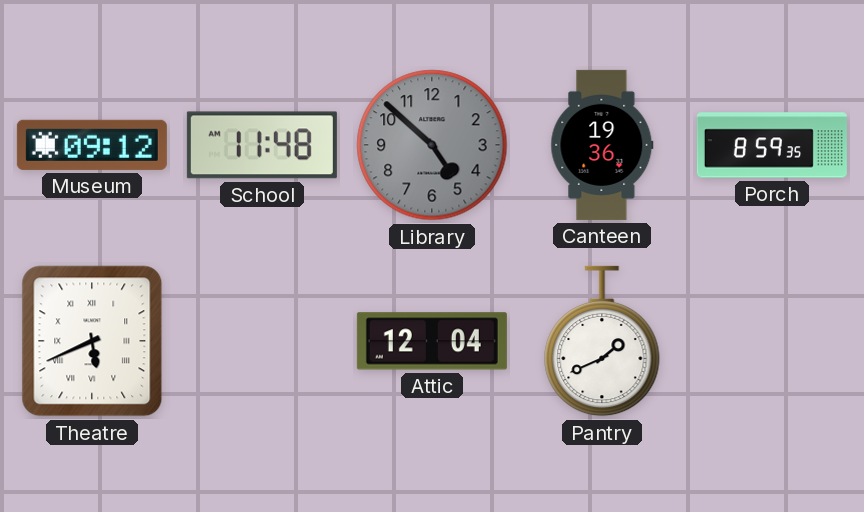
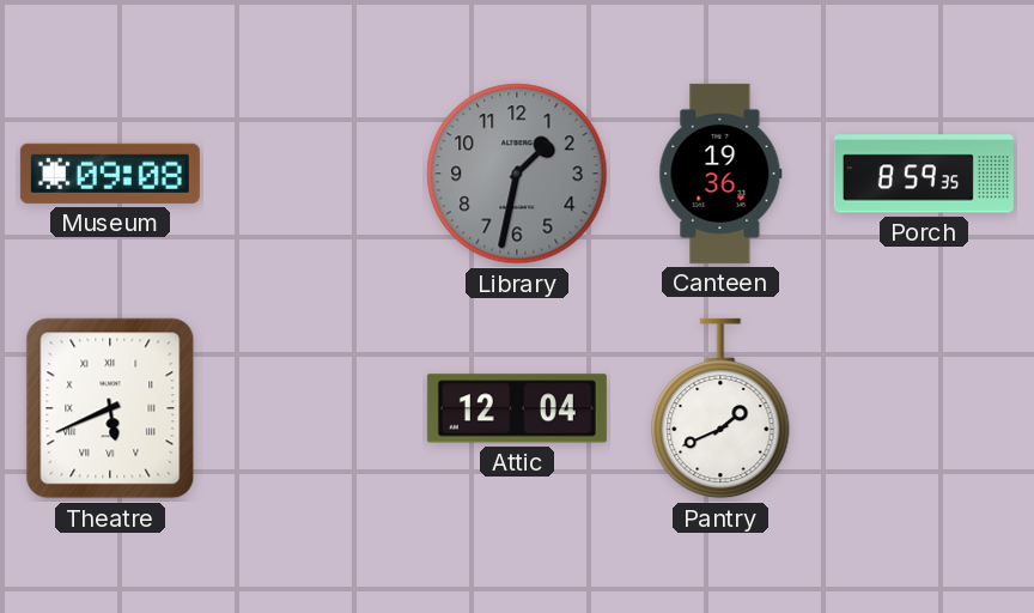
Museum: 09:12 -> 09:08
School: 11:48 -> none
Library: 4:52 -> 1:32
